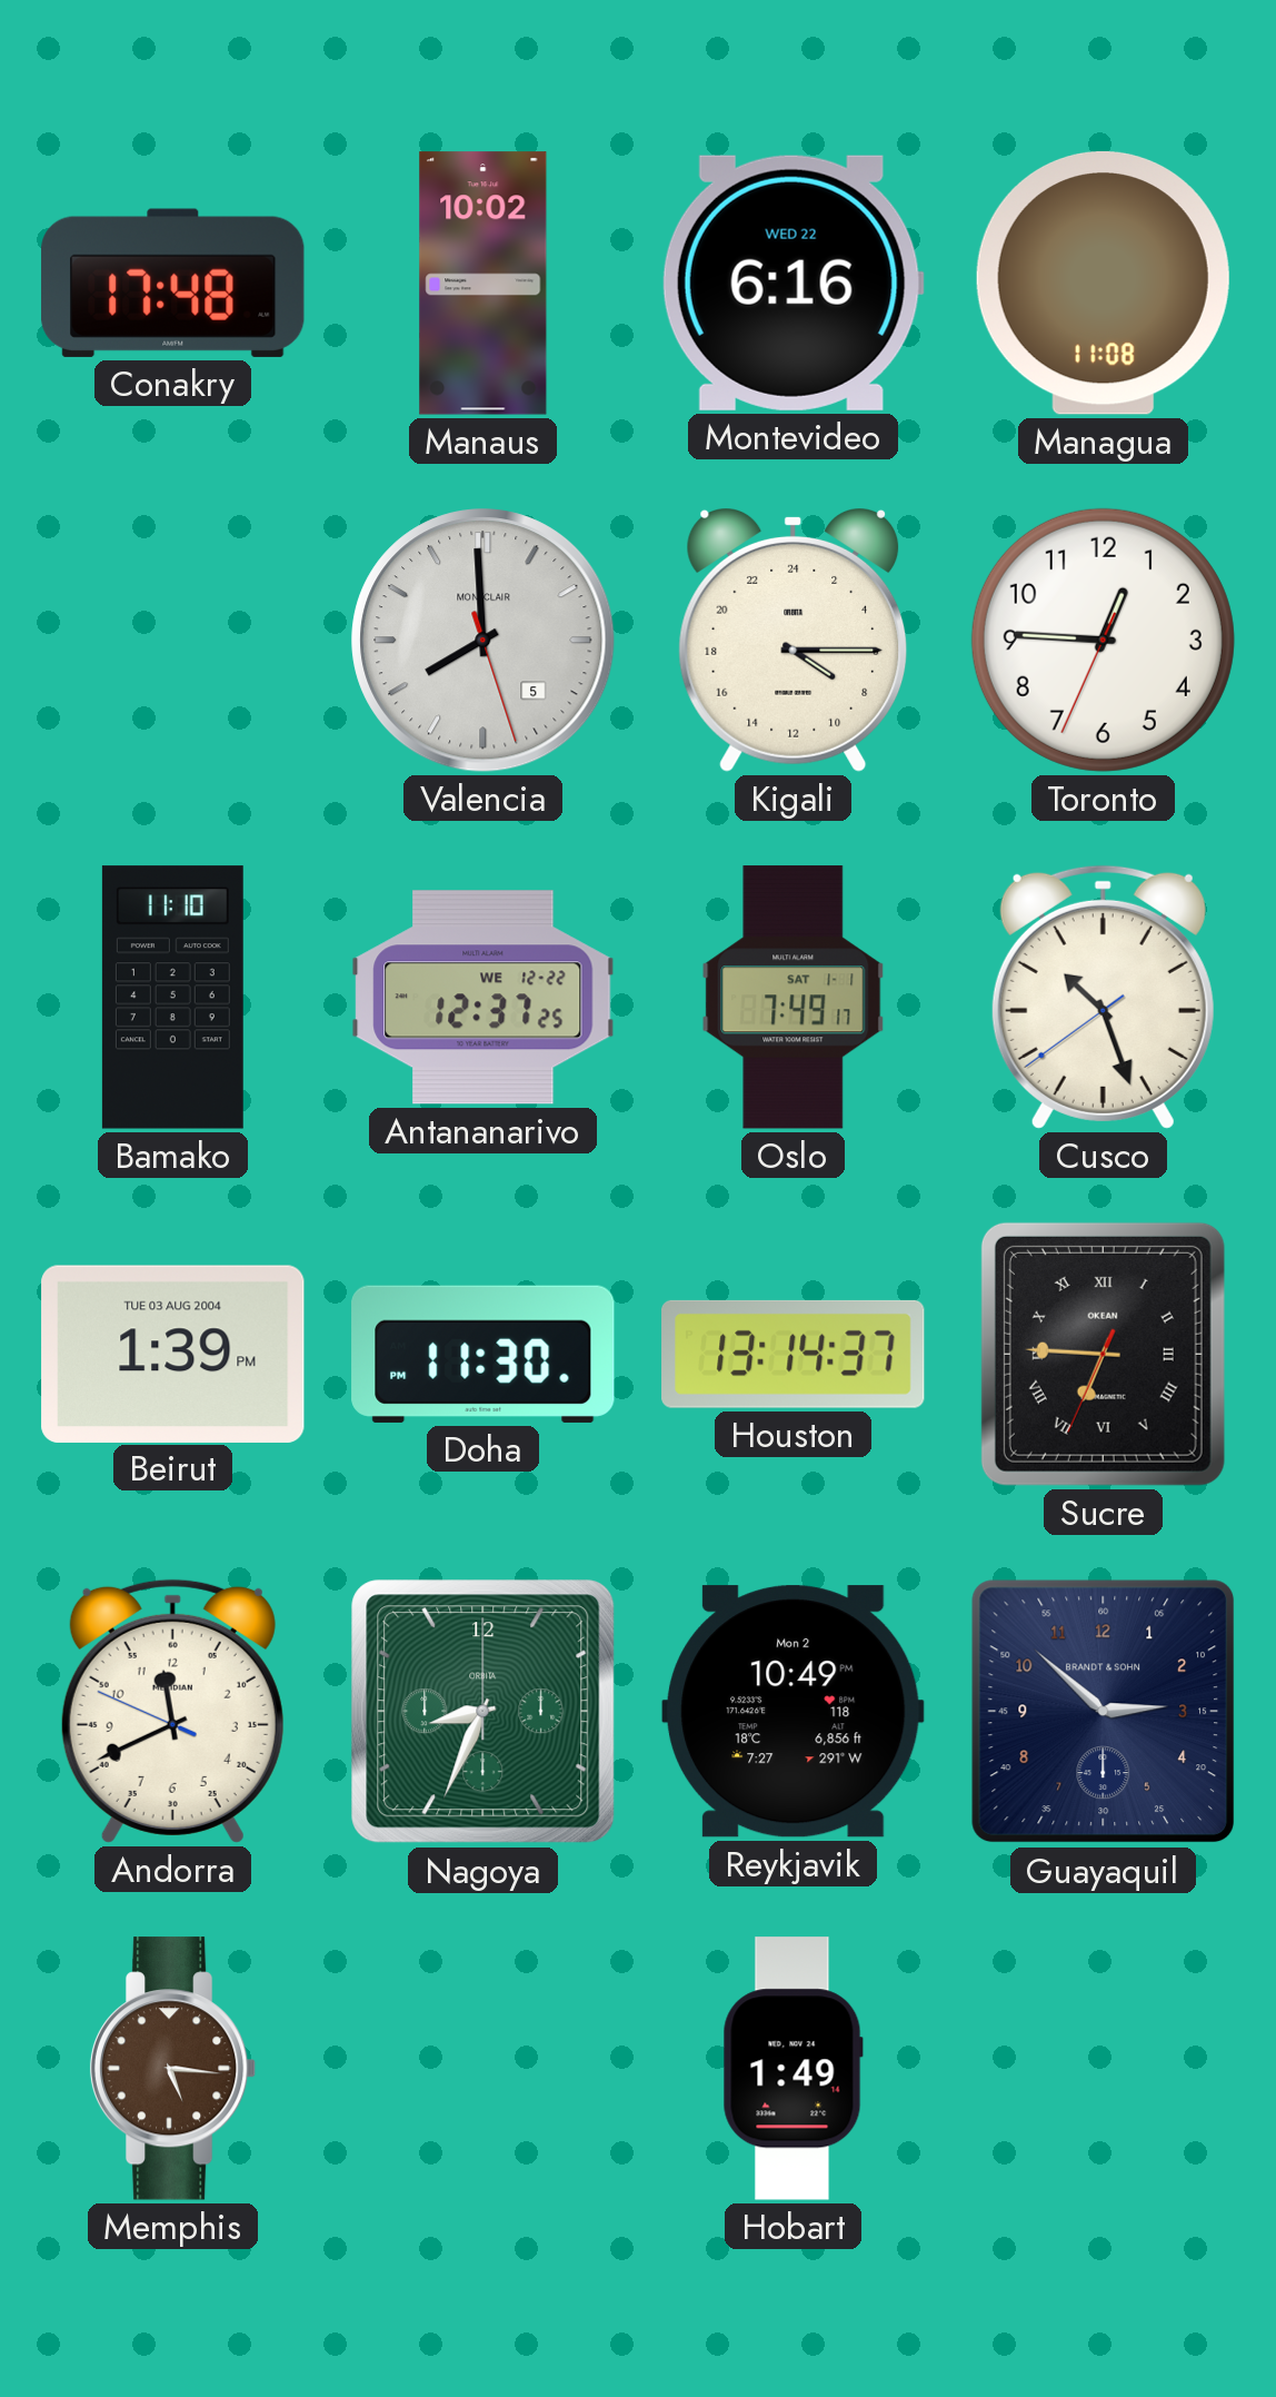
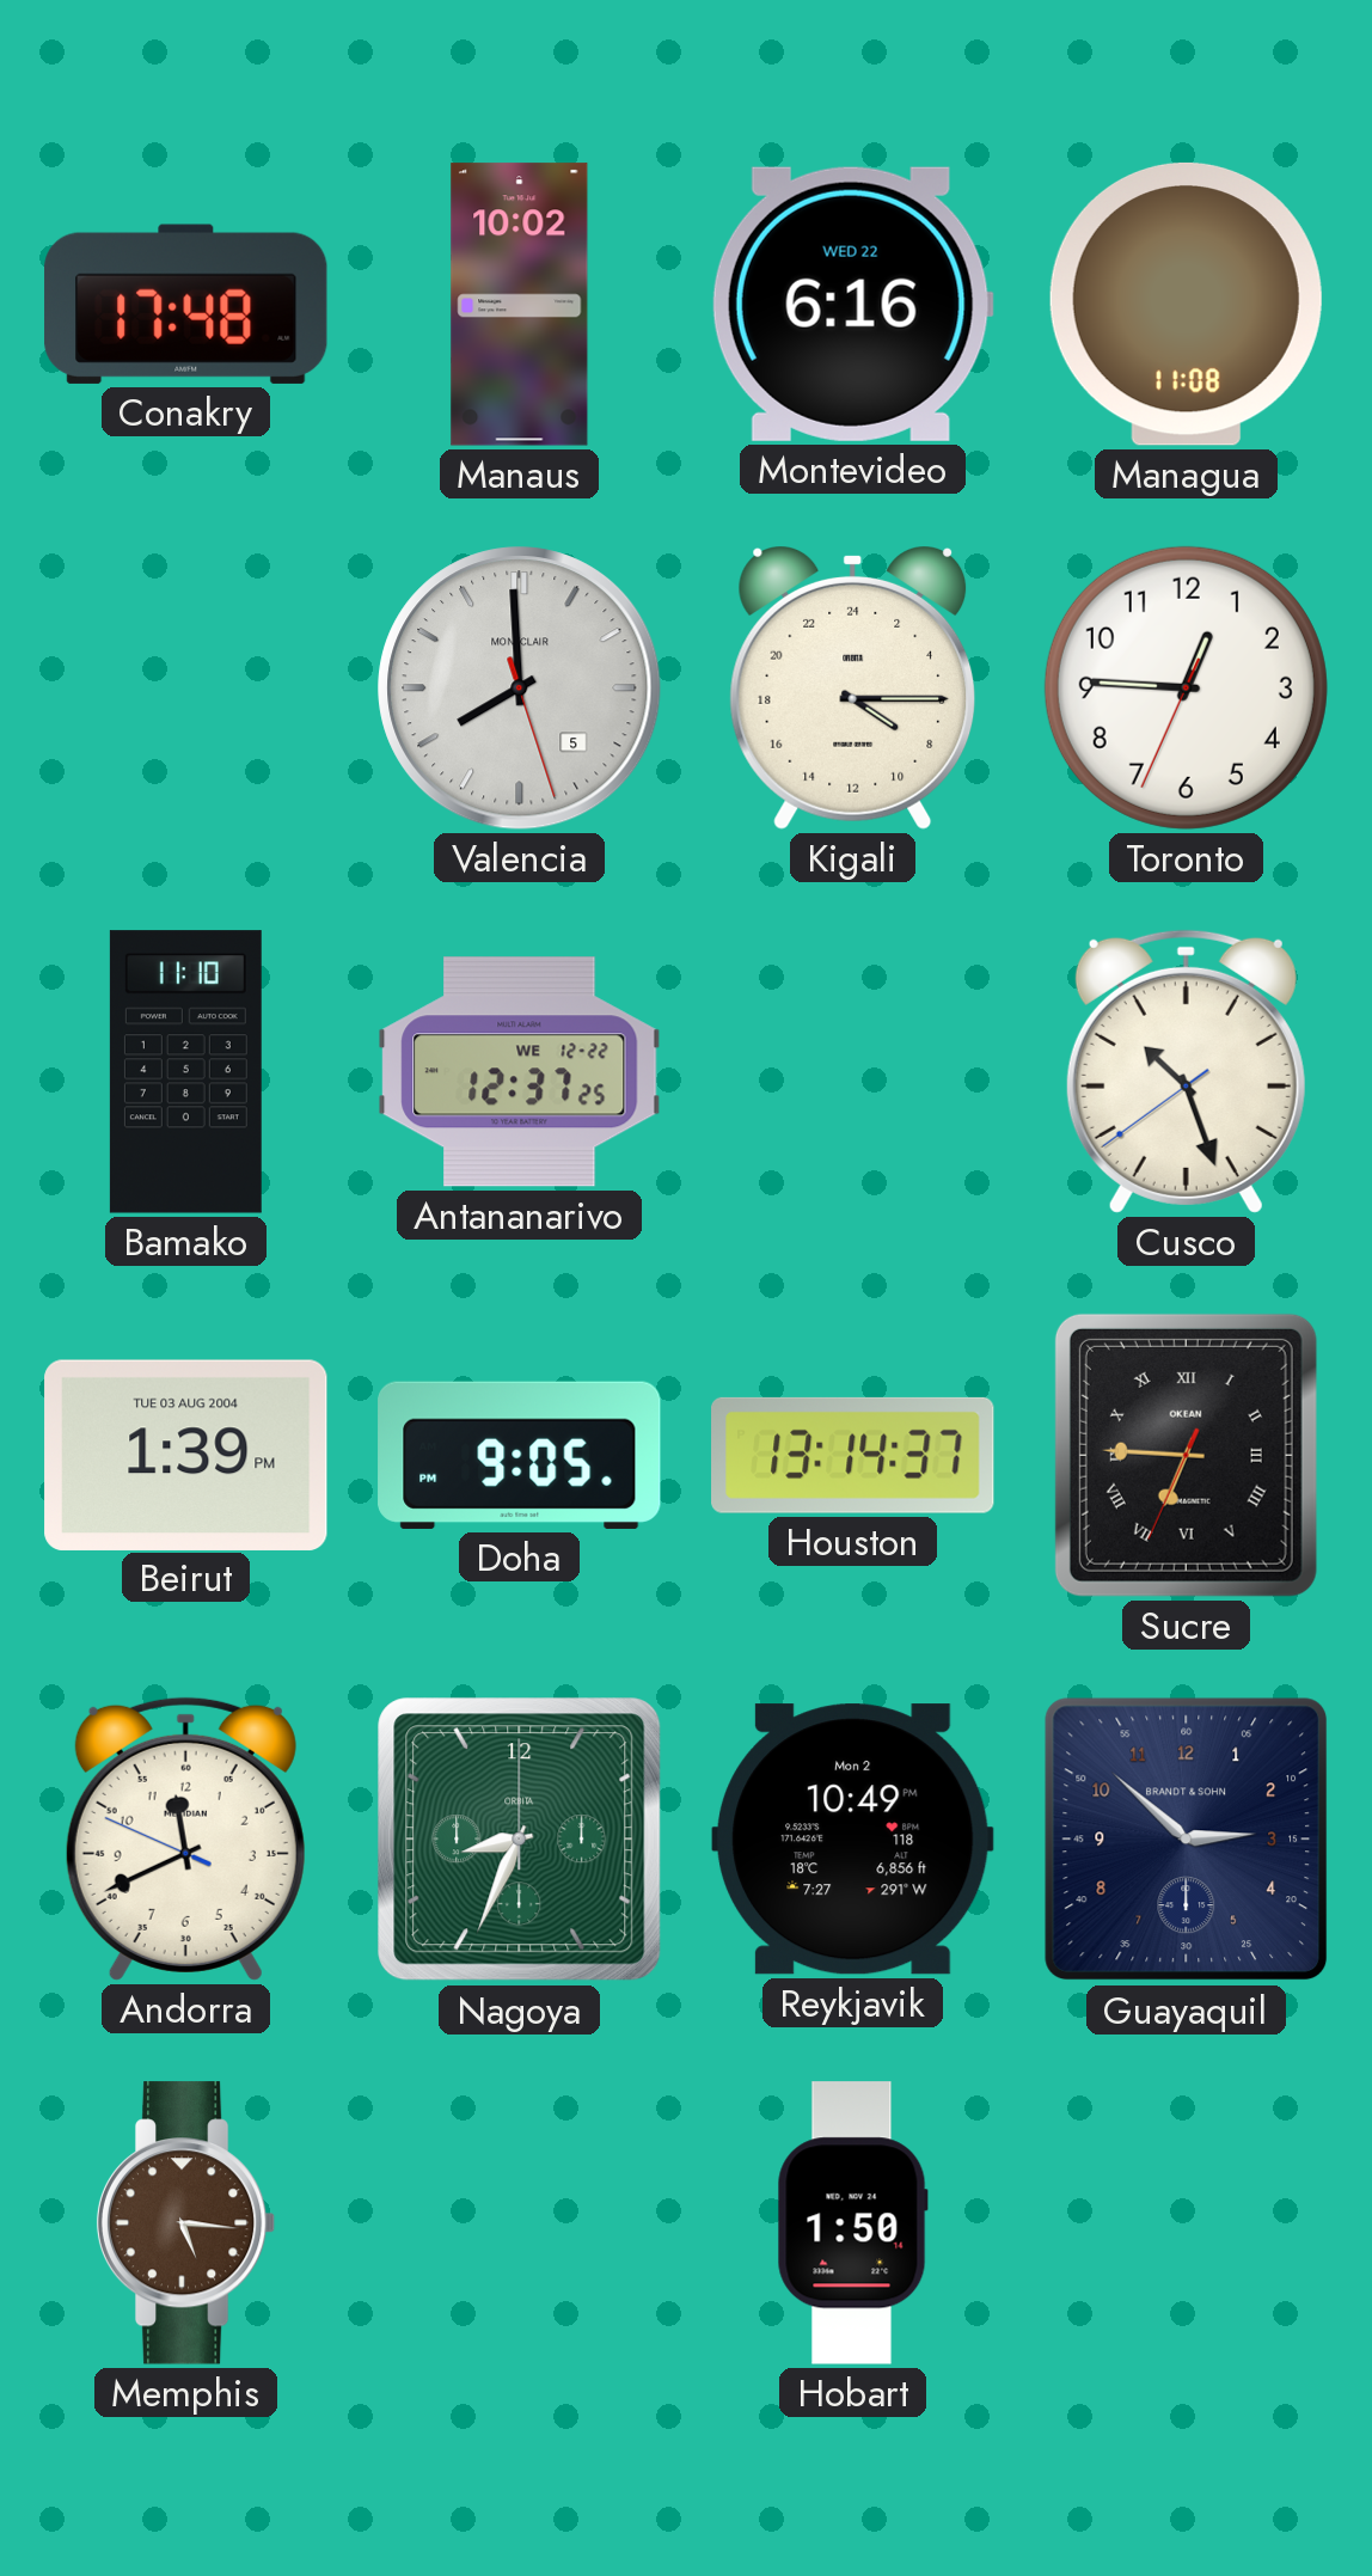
Oslo: 7:49 -> none
Doha: 11:30 -> 9:05
Hobart: 1:49 -> 1:50
